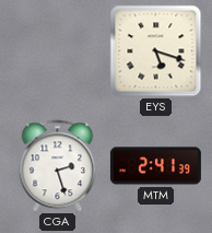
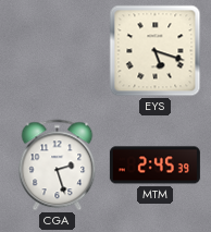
MTM: 2:41 -> 2:45
